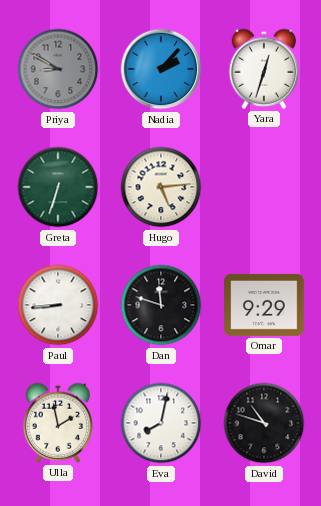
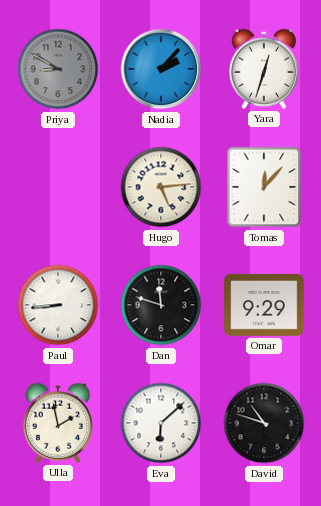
Greta: 6:33 -> none
Tomas: none -> 12:07
Eva: 8:02 -> 6:08
